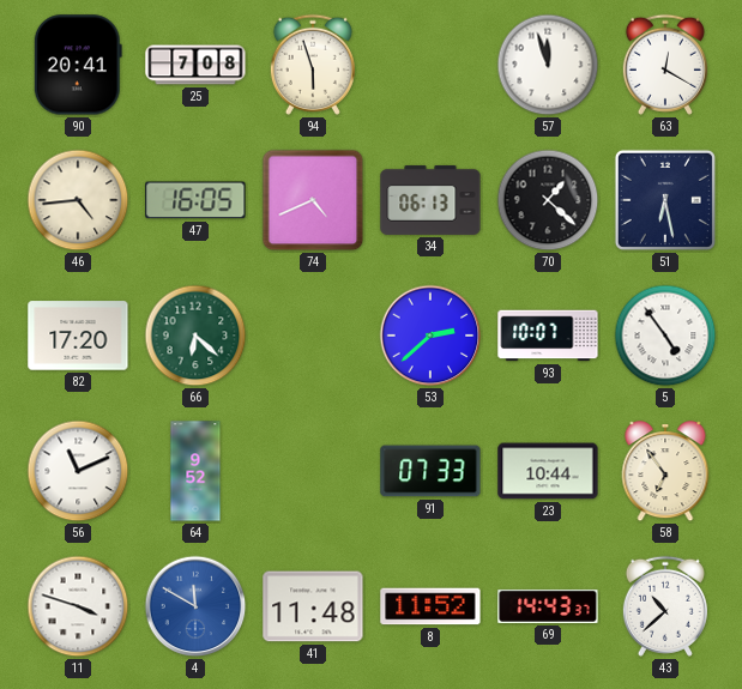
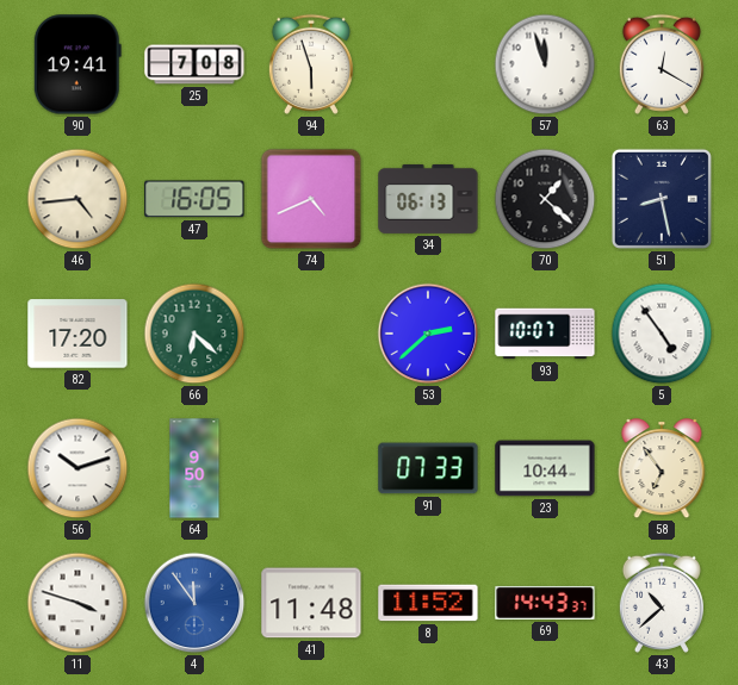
90: 20:41 -> 19:41
51: 6:28 -> 8:28
56: 11:11 -> 10:12
64: 9:52 -> 9:50
4: 11:50 -> 11:54
